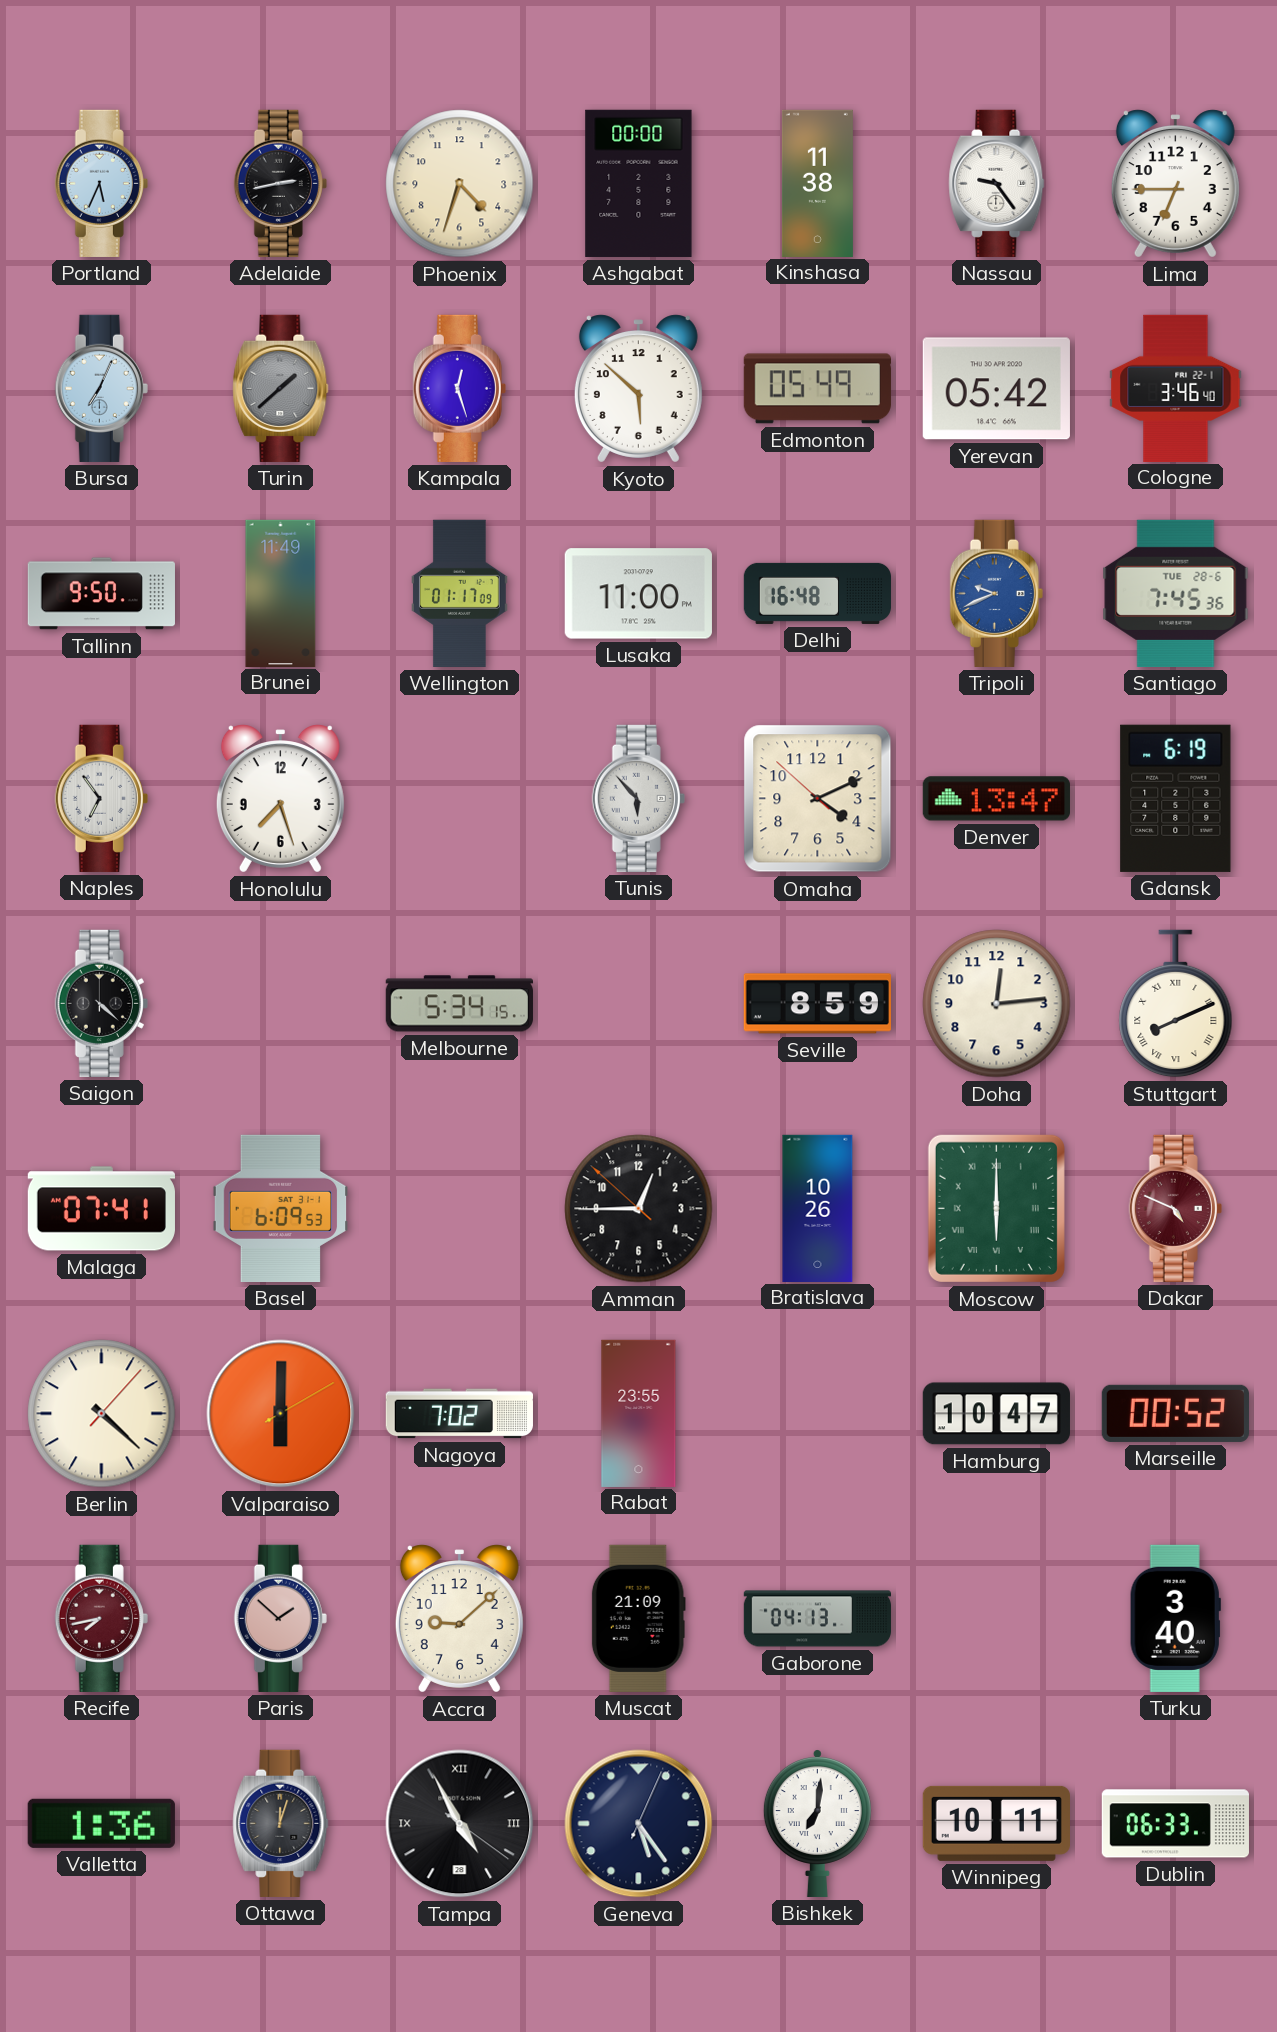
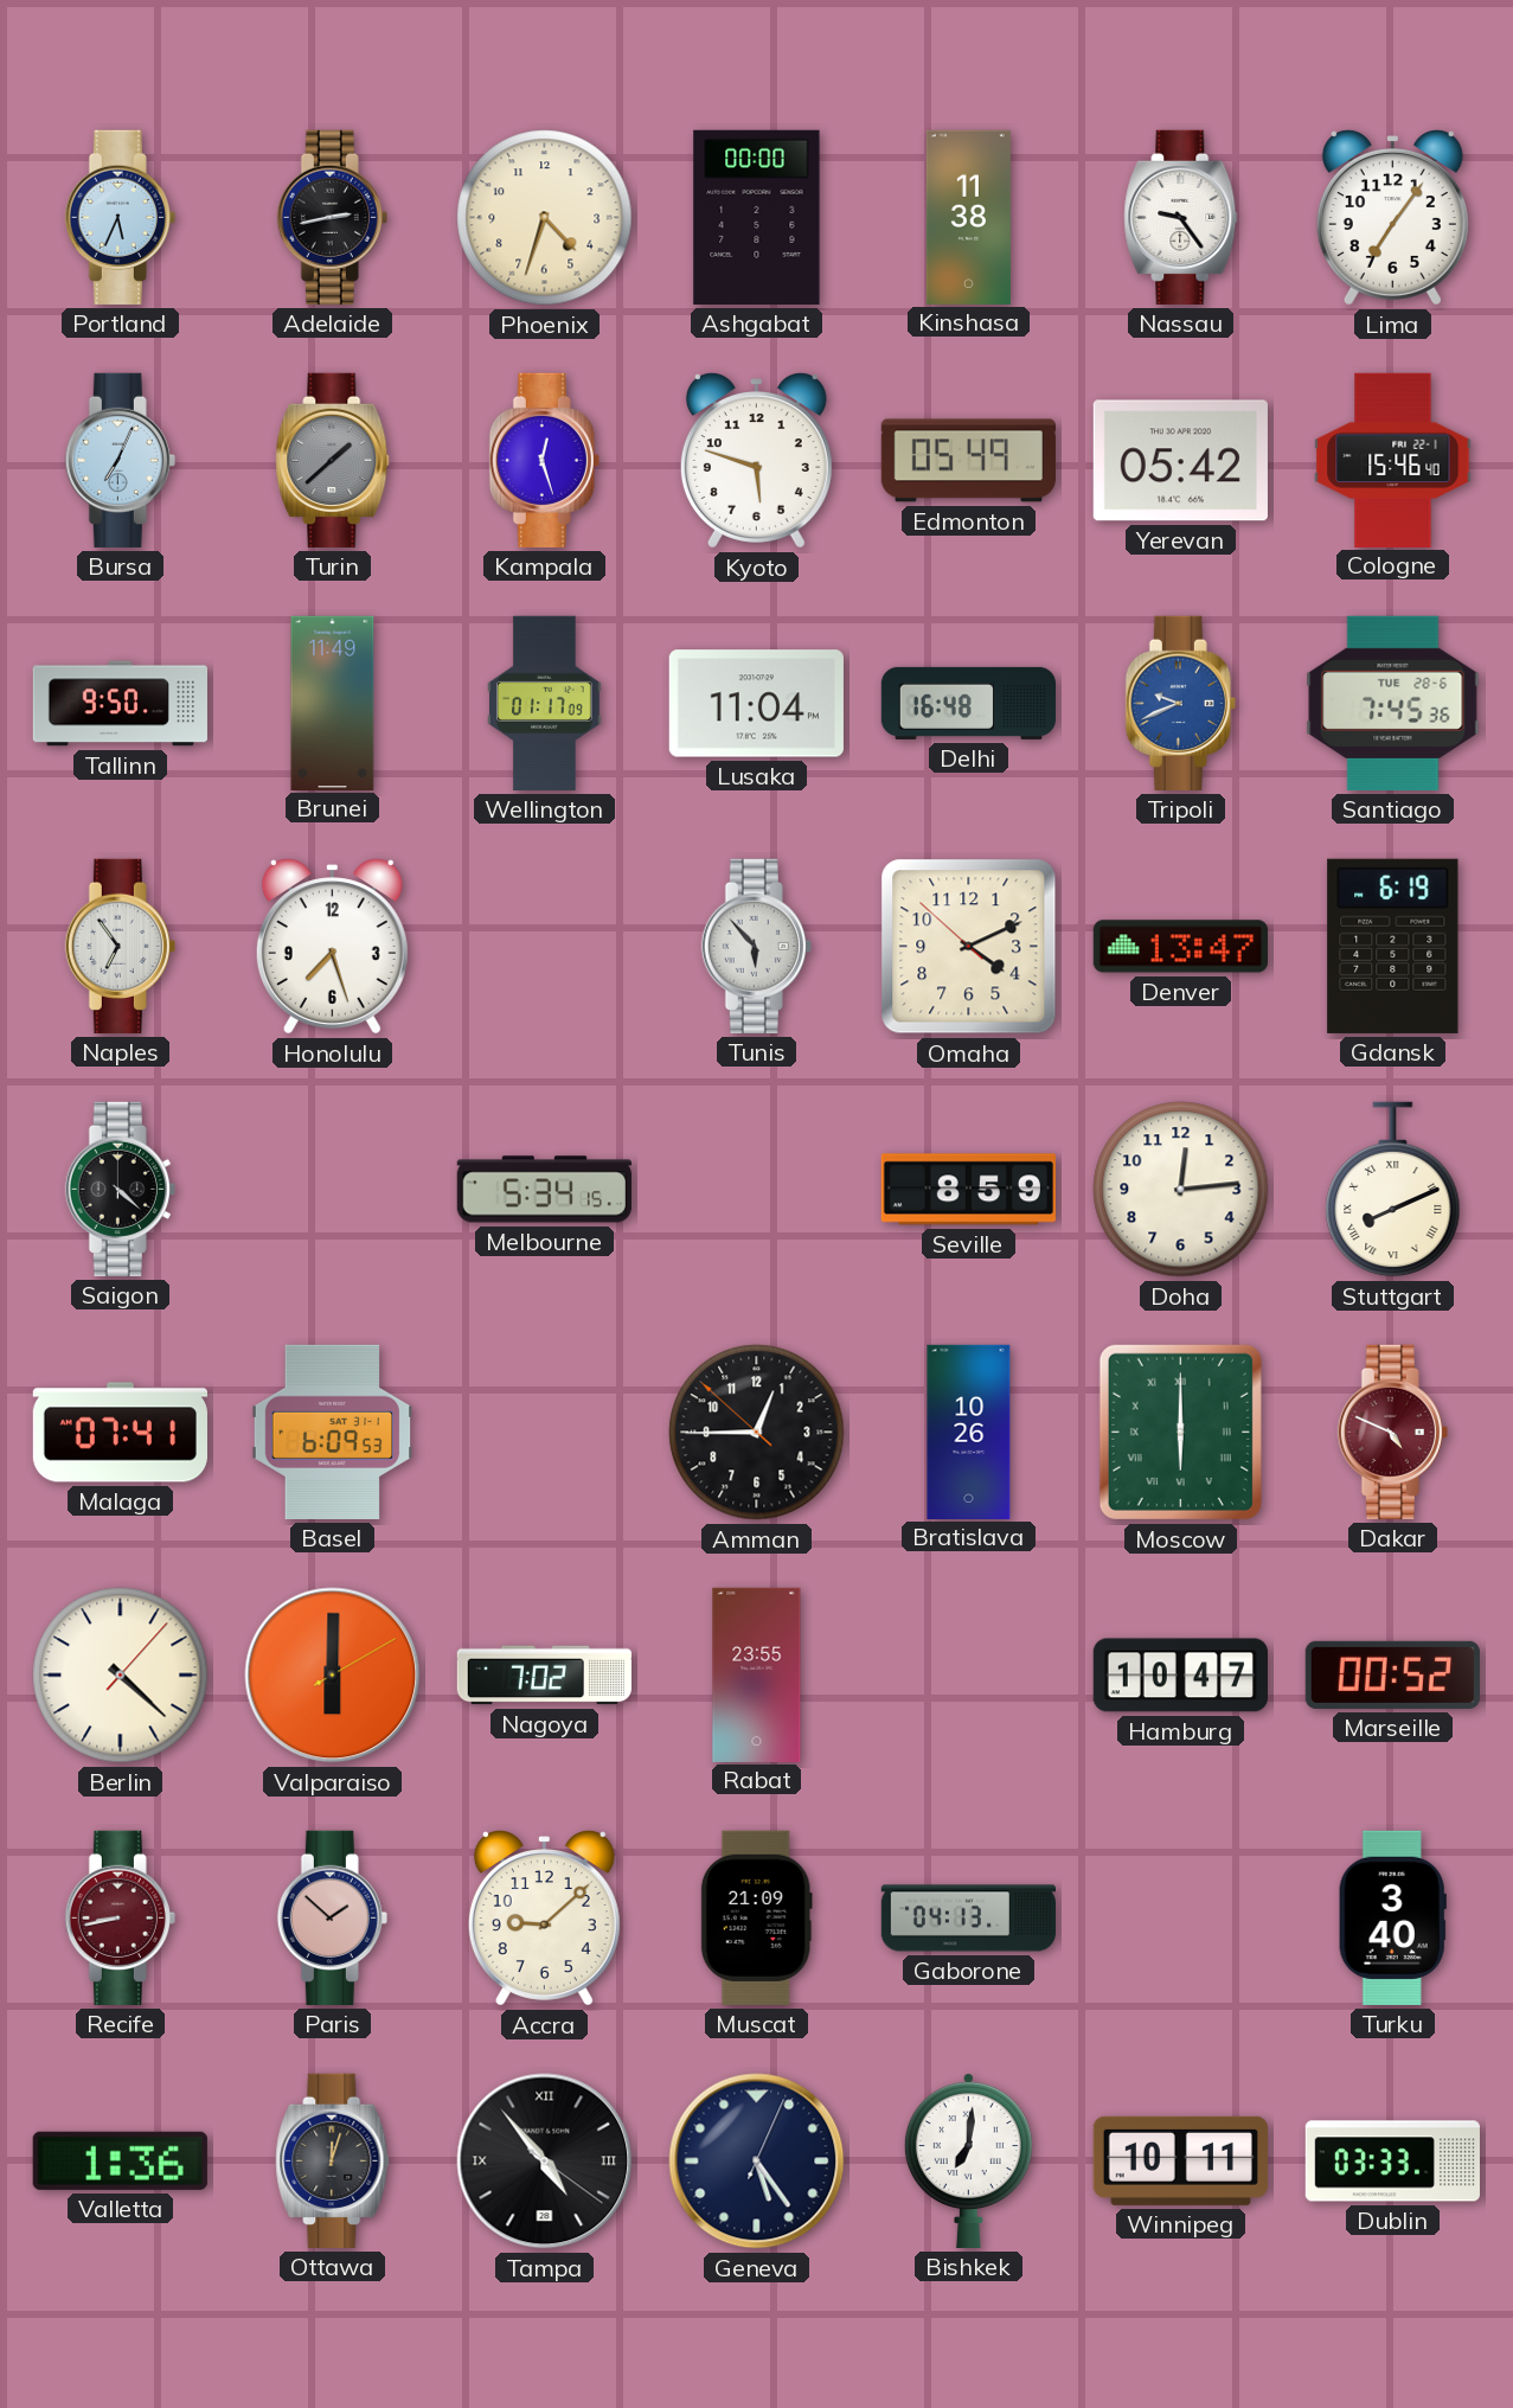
Lima: 6:45 -> 7:06
Kyoto: 5:52 -> 5:48
Cologne: 3:46 -> 15:46
Lusaka: 11:00 -> 11:04
Recife: 7:43 -> 8:43
Tampa: 4:55 -> 4:53
Dublin: 06:33 -> 03:33
